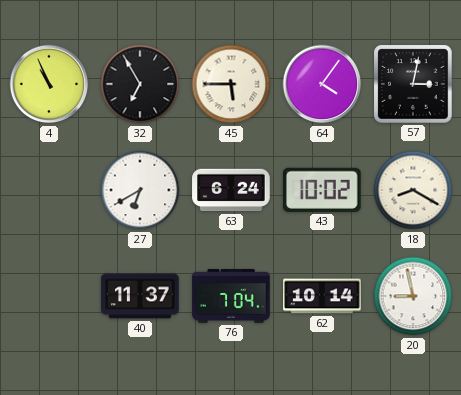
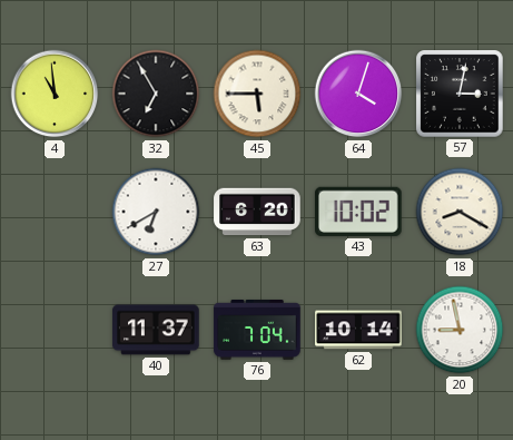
4: 10:56 -> 10:59
64: 4:06 -> 4:03
63: 6:24 -> 6:20
